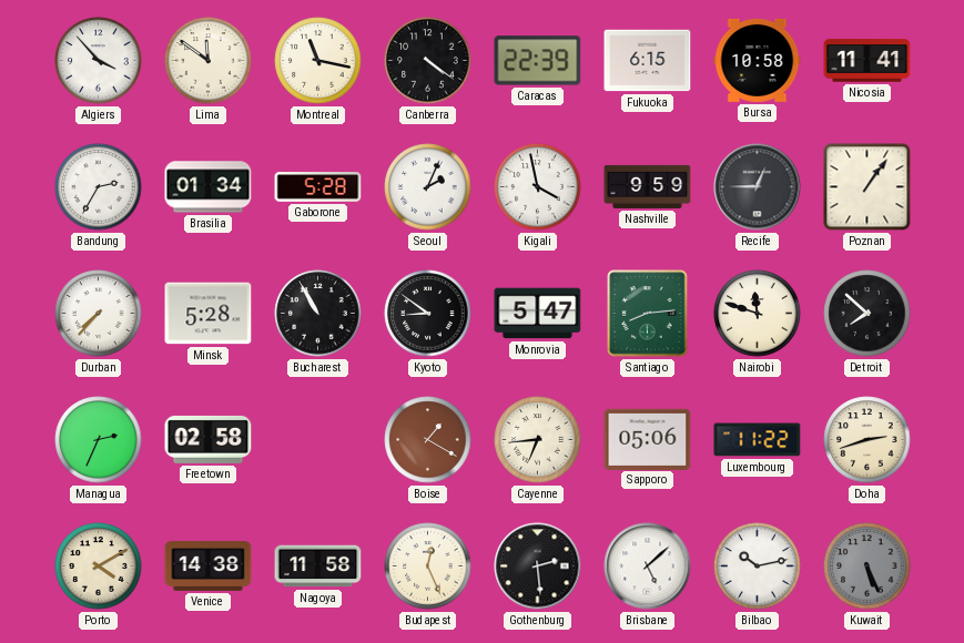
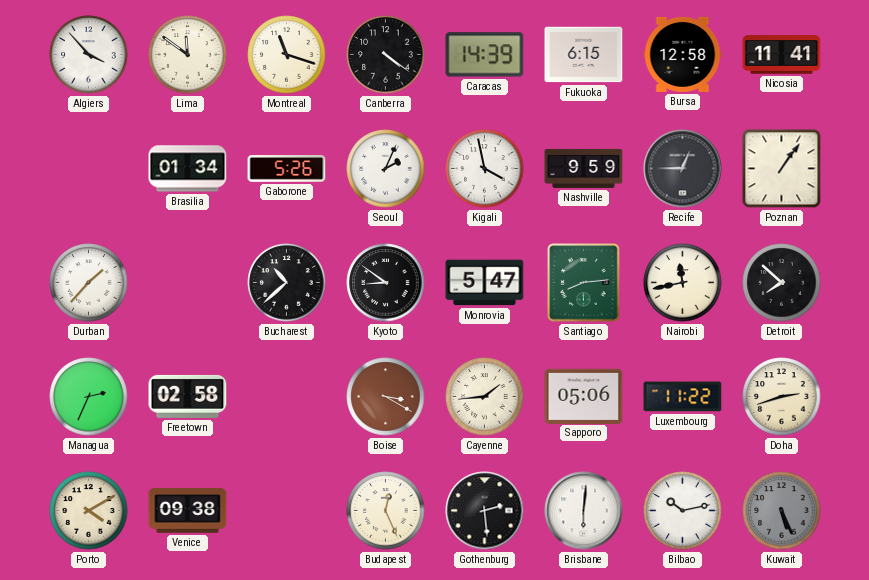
Montreal: 11:17 -> 11:18
Caracas: 22:39 -> 14:39
Bursa: 10:58 -> 12:58
Bandung: 2:35 -> none
Gaborone: 5:28 -> 5:26
Durban: 7:37 -> 1:37
Minsk: 5:28 -> none
Bucharest: 10:55 -> 10:38
Nairobi: 11:48 -> 11:43
Boise: 1:20 -> 3:20
Cayenne: 6:44 -> 1:44
Venice: 14:38 -> 09:38
Nagoya: 11:58 -> none
Brisbane: 5:08 -> 6:01
